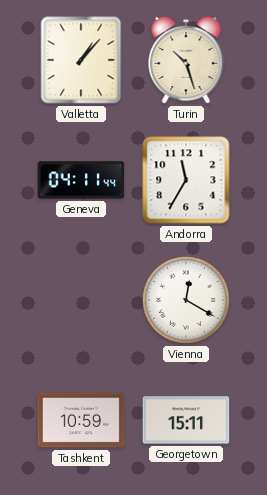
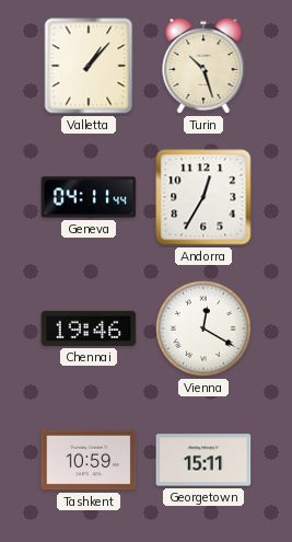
Andorra: 11:35 -> 12:35
Chennai: none -> 19:46
